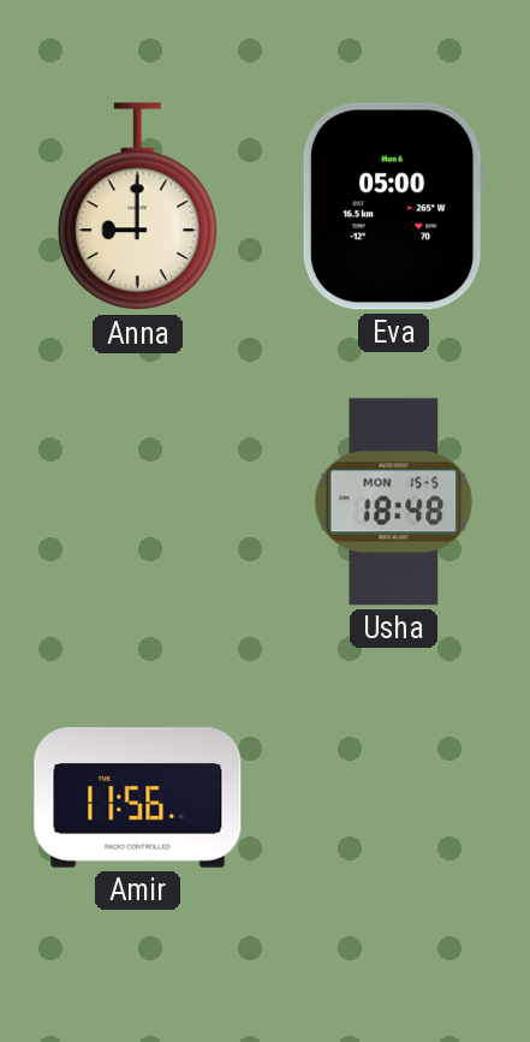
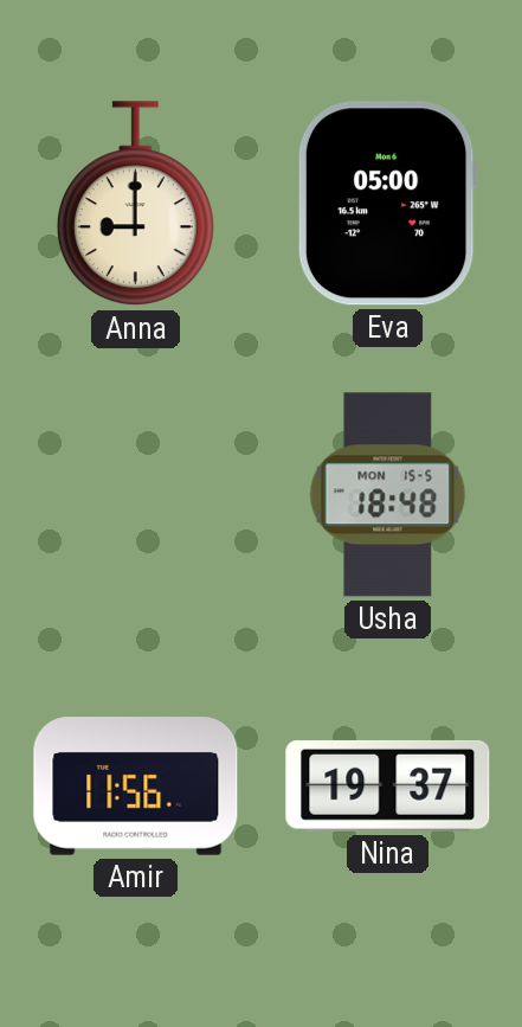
Nina: none -> 19:37
